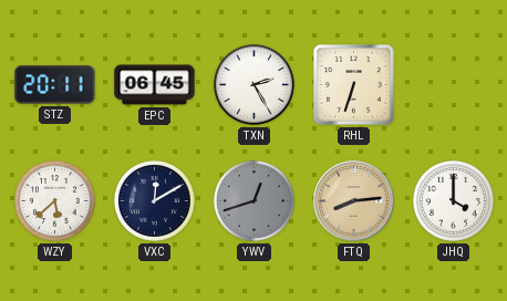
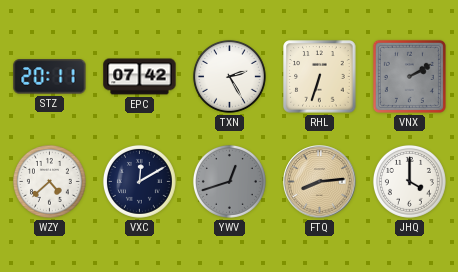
EPC: 06:45 -> 07:42
VNX: none -> 2:10
WZY: 5:38 -> 4:38
